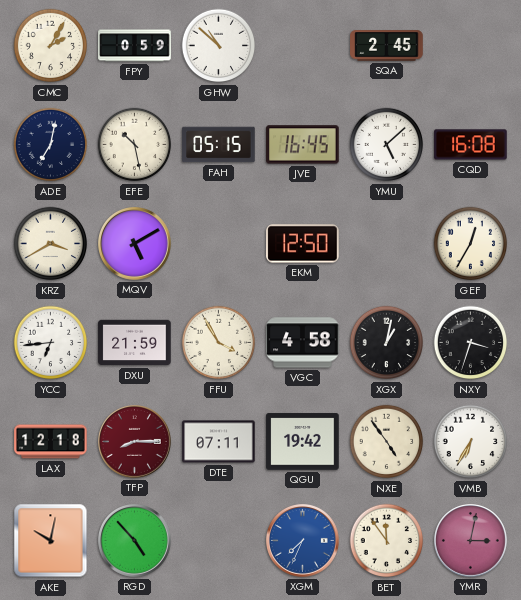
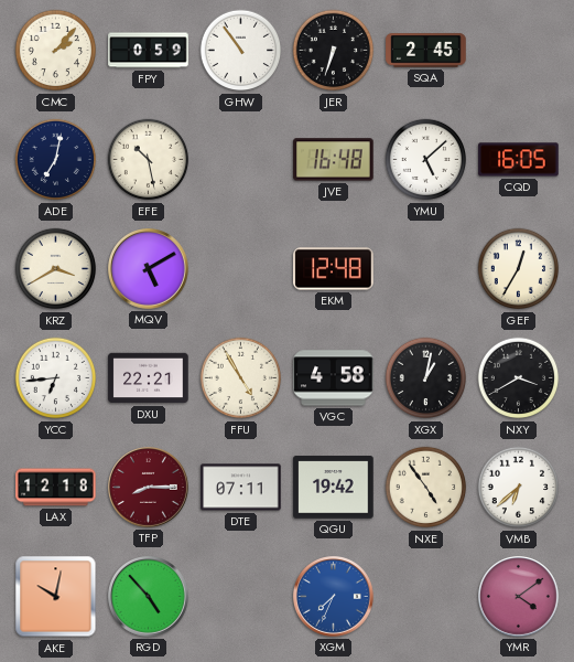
CMC: 2:05 -> 2:07
GHW: 10:52 -> 10:54
JER: none -> 6:33
FAH: 05:15 -> none
JVE: 16:45 -> 16:48
CQD: 16:08 -> 16:05
EKM: 12:50 -> 12:48
DXU: 21:59 -> 22:21
FFU: 3:55 -> 4:55
NXY: 3:33 -> 3:40
VMB: 6:35 -> 6:38
BET: 11:54 -> none
YMR: 3:02 -> 4:09
